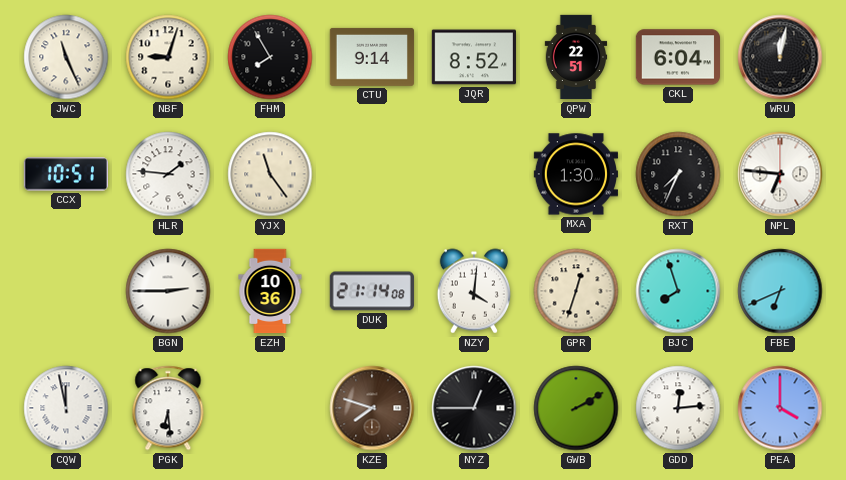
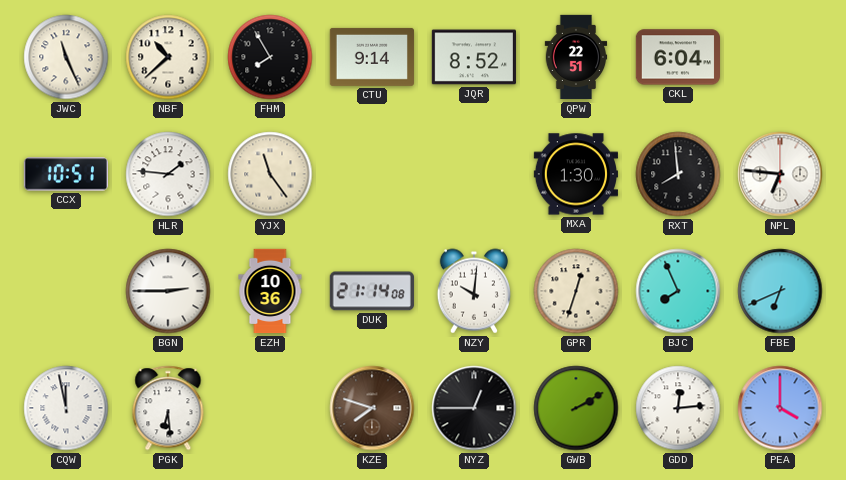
NBF: 9:03 -> 10:38
WRU: 12:02 -> none
RXT: 7:34 -> 7:59
NZY: 4:01 -> 10:01
BJC: 7:57 -> 7:56
